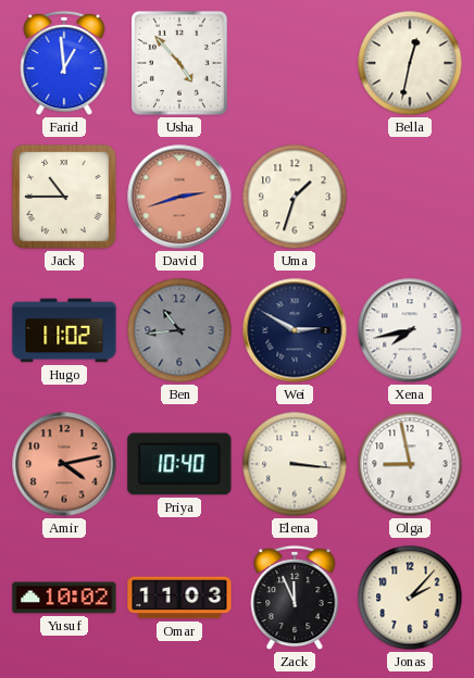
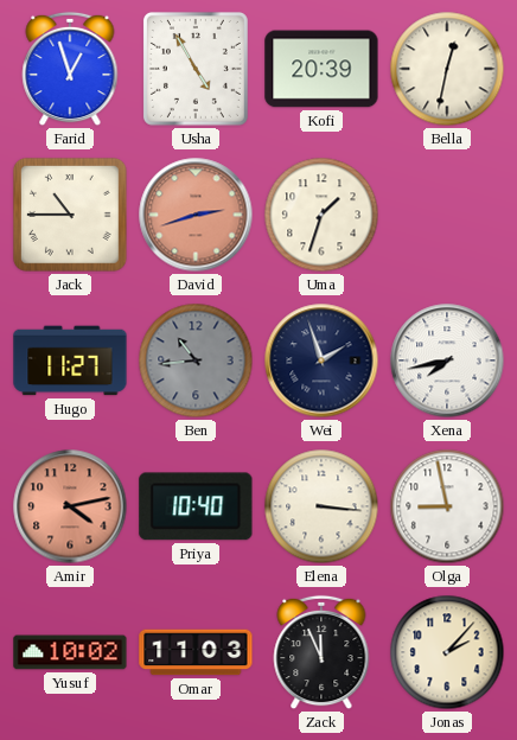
Farid: 12:59 -> 12:57
Usha: 4:53 -> 4:55
Kofi: none -> 20:39
Hugo: 11:02 -> 11:27
Wei: 2:50 -> 1:57
